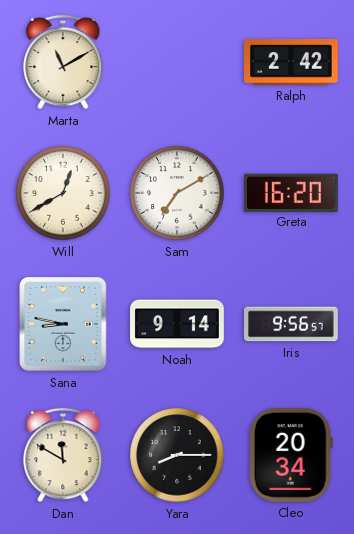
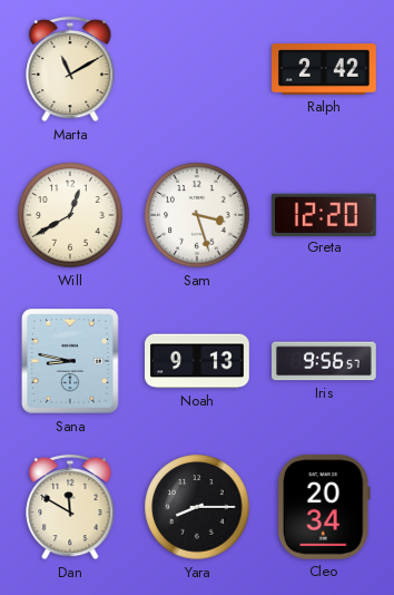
Sam: 7:10 -> 3:27
Greta: 16:20 -> 12:20
Noah: 9:14 -> 9:13
